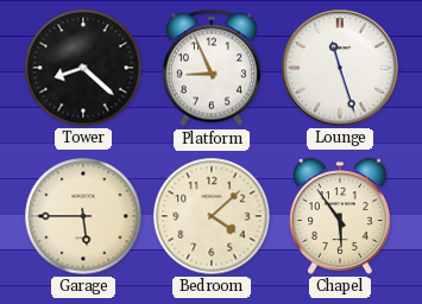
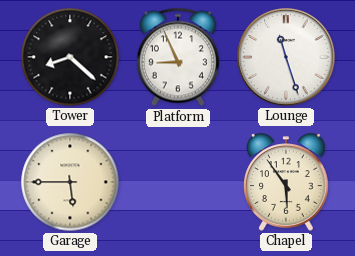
Bedroom: 4:08 -> none
